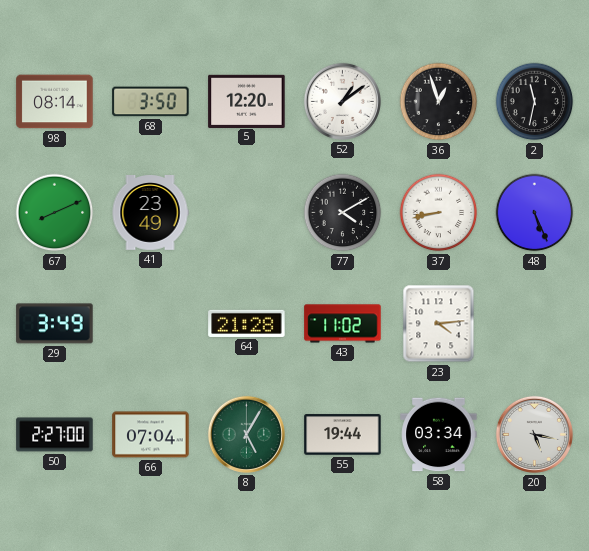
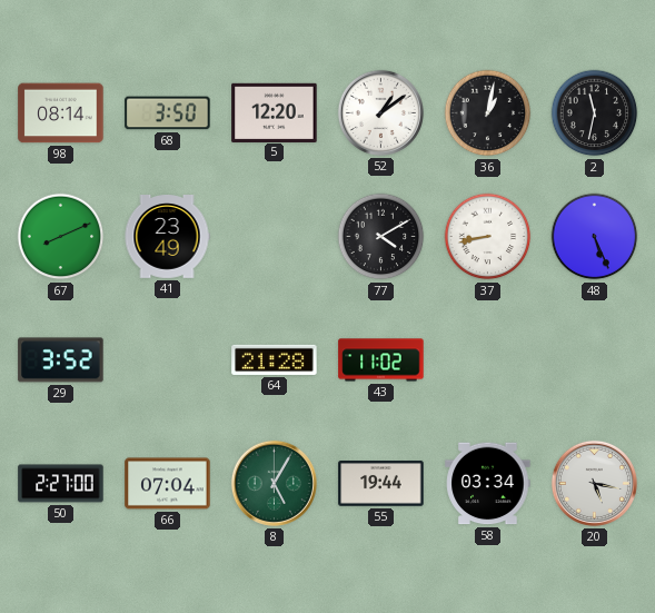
36: 12:57 -> 1:02
29: 3:49 -> 3:52
23: 4:14 -> none
